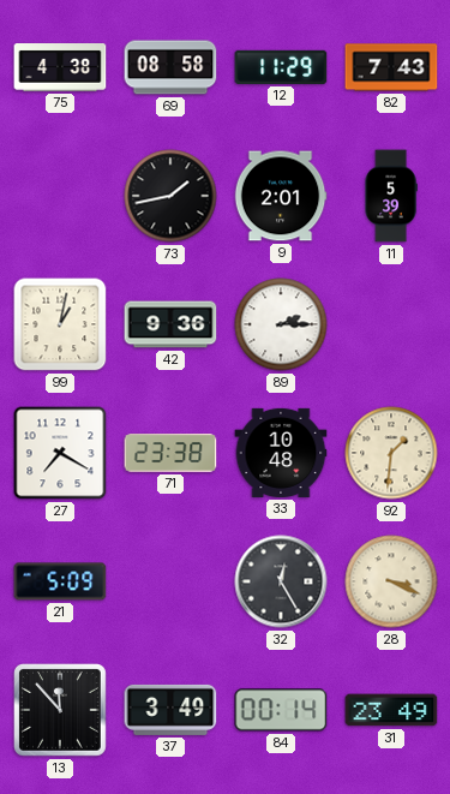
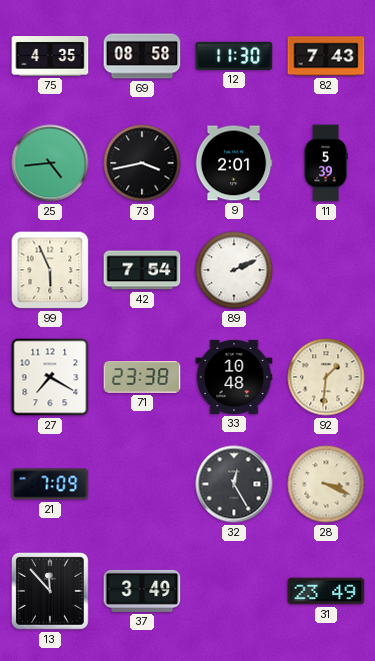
75: 4:38 -> 4:35
12: 11:29 -> 11:30
25: none -> 4:44
73: 1:43 -> 3:43
99: 1:02 -> 5:56
42: 9:36 -> 7:54
89: 2:15 -> 2:11
21: 5:09 -> 7:09
84: 00:14 -> none
